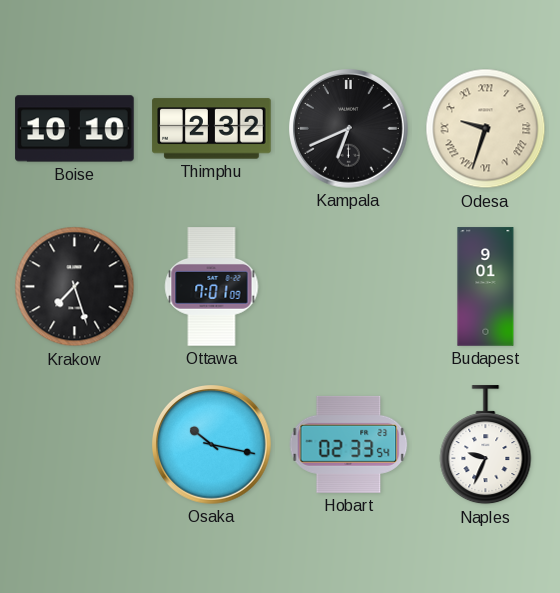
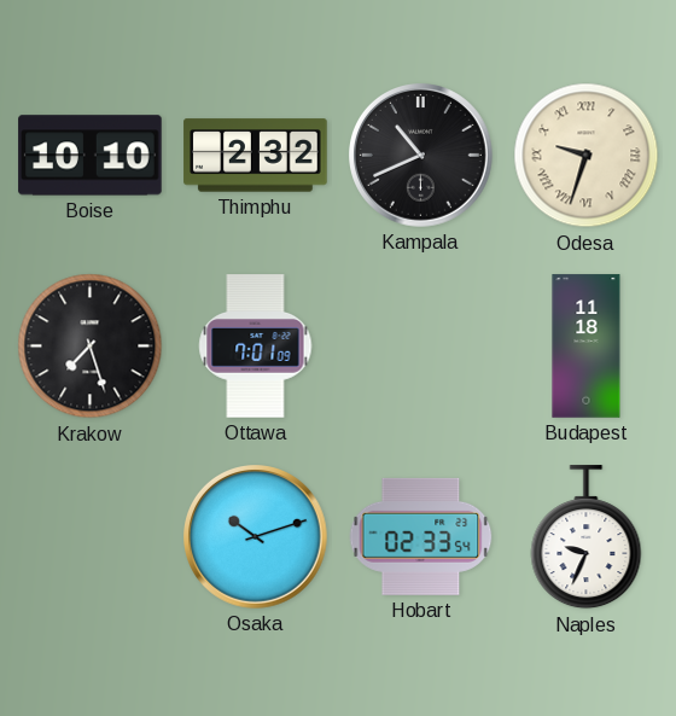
Kampala: 6:41 -> 10:41
Budapest: 9:01 -> 11:18
Osaka: 10:17 -> 10:12
